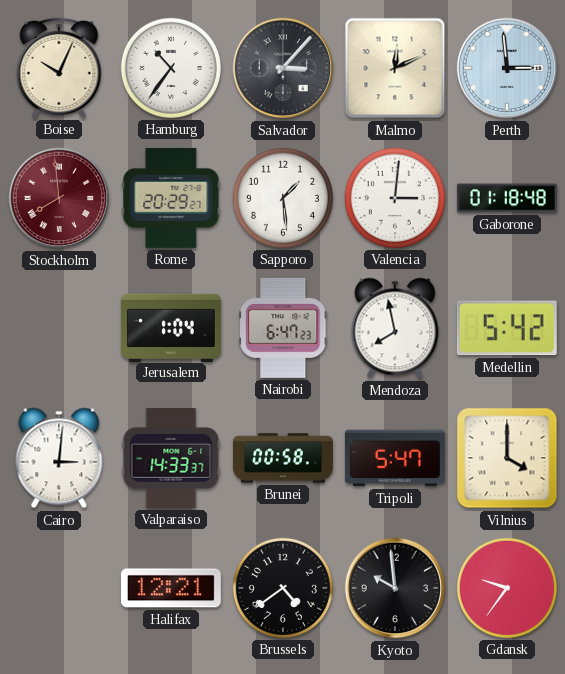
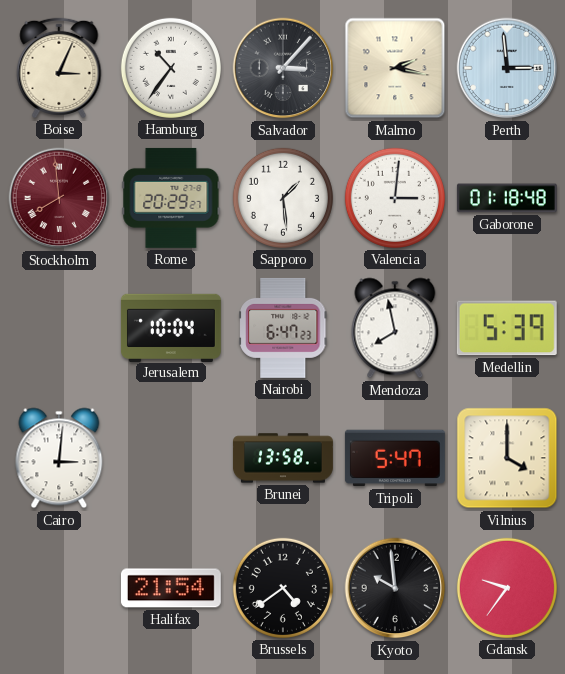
Boise: 10:04 -> 3:04
Malmo: 12:11 -> 2:17
Jerusalem: 1:04 -> 10:04
Medellin: 5:42 -> 5:39
Valparaiso: 14:33 -> none
Brunei: 00:58 -> 13:58
Halifax: 12:21 -> 21:54
